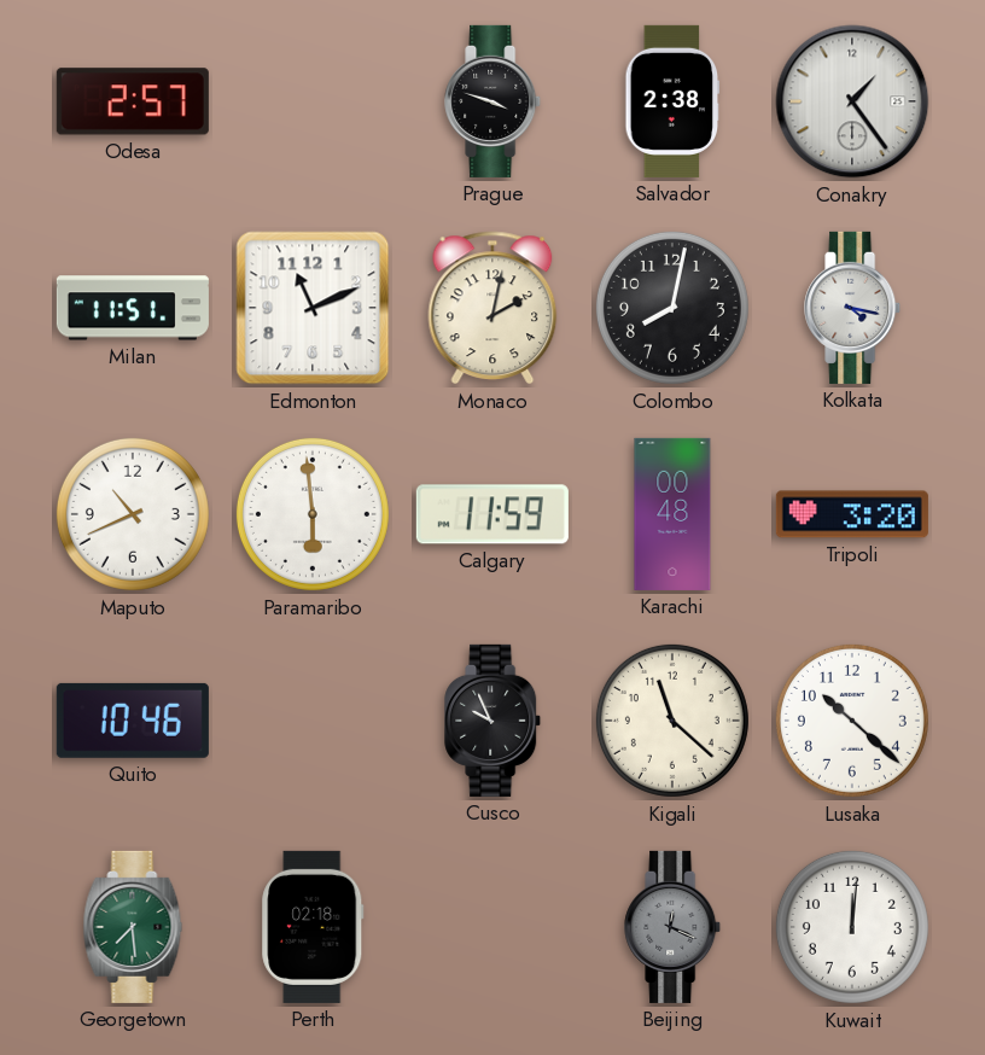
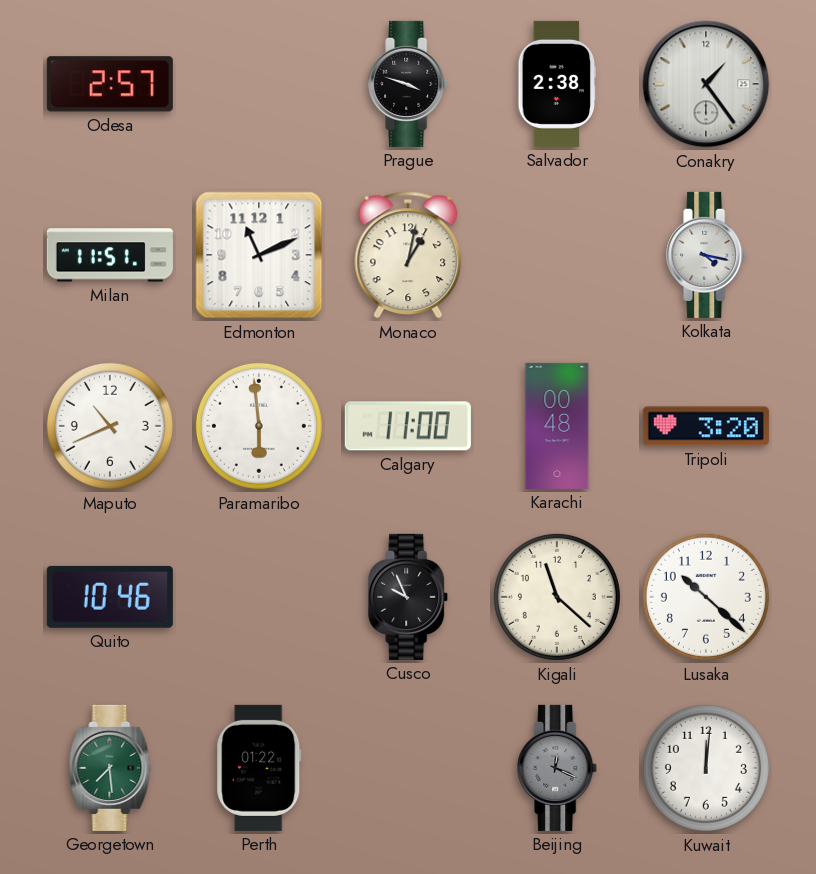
Monaco: 2:02 -> 1:02
Colombo: 8:02 -> none
Calgary: 11:59 -> 11:00
Perth: 02:18 -> 01:22
